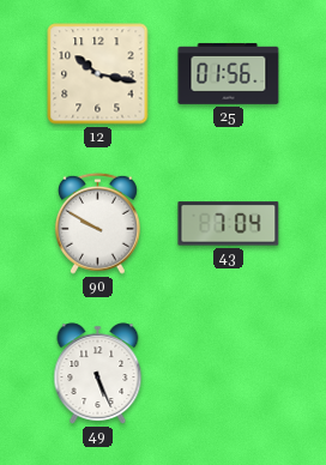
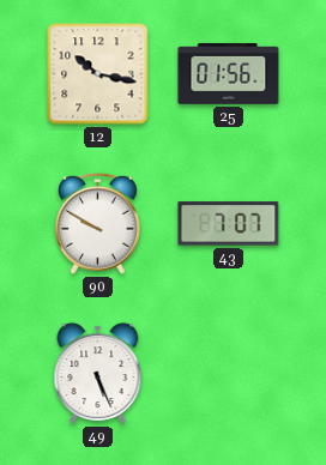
43: 7:04 -> 7:07
